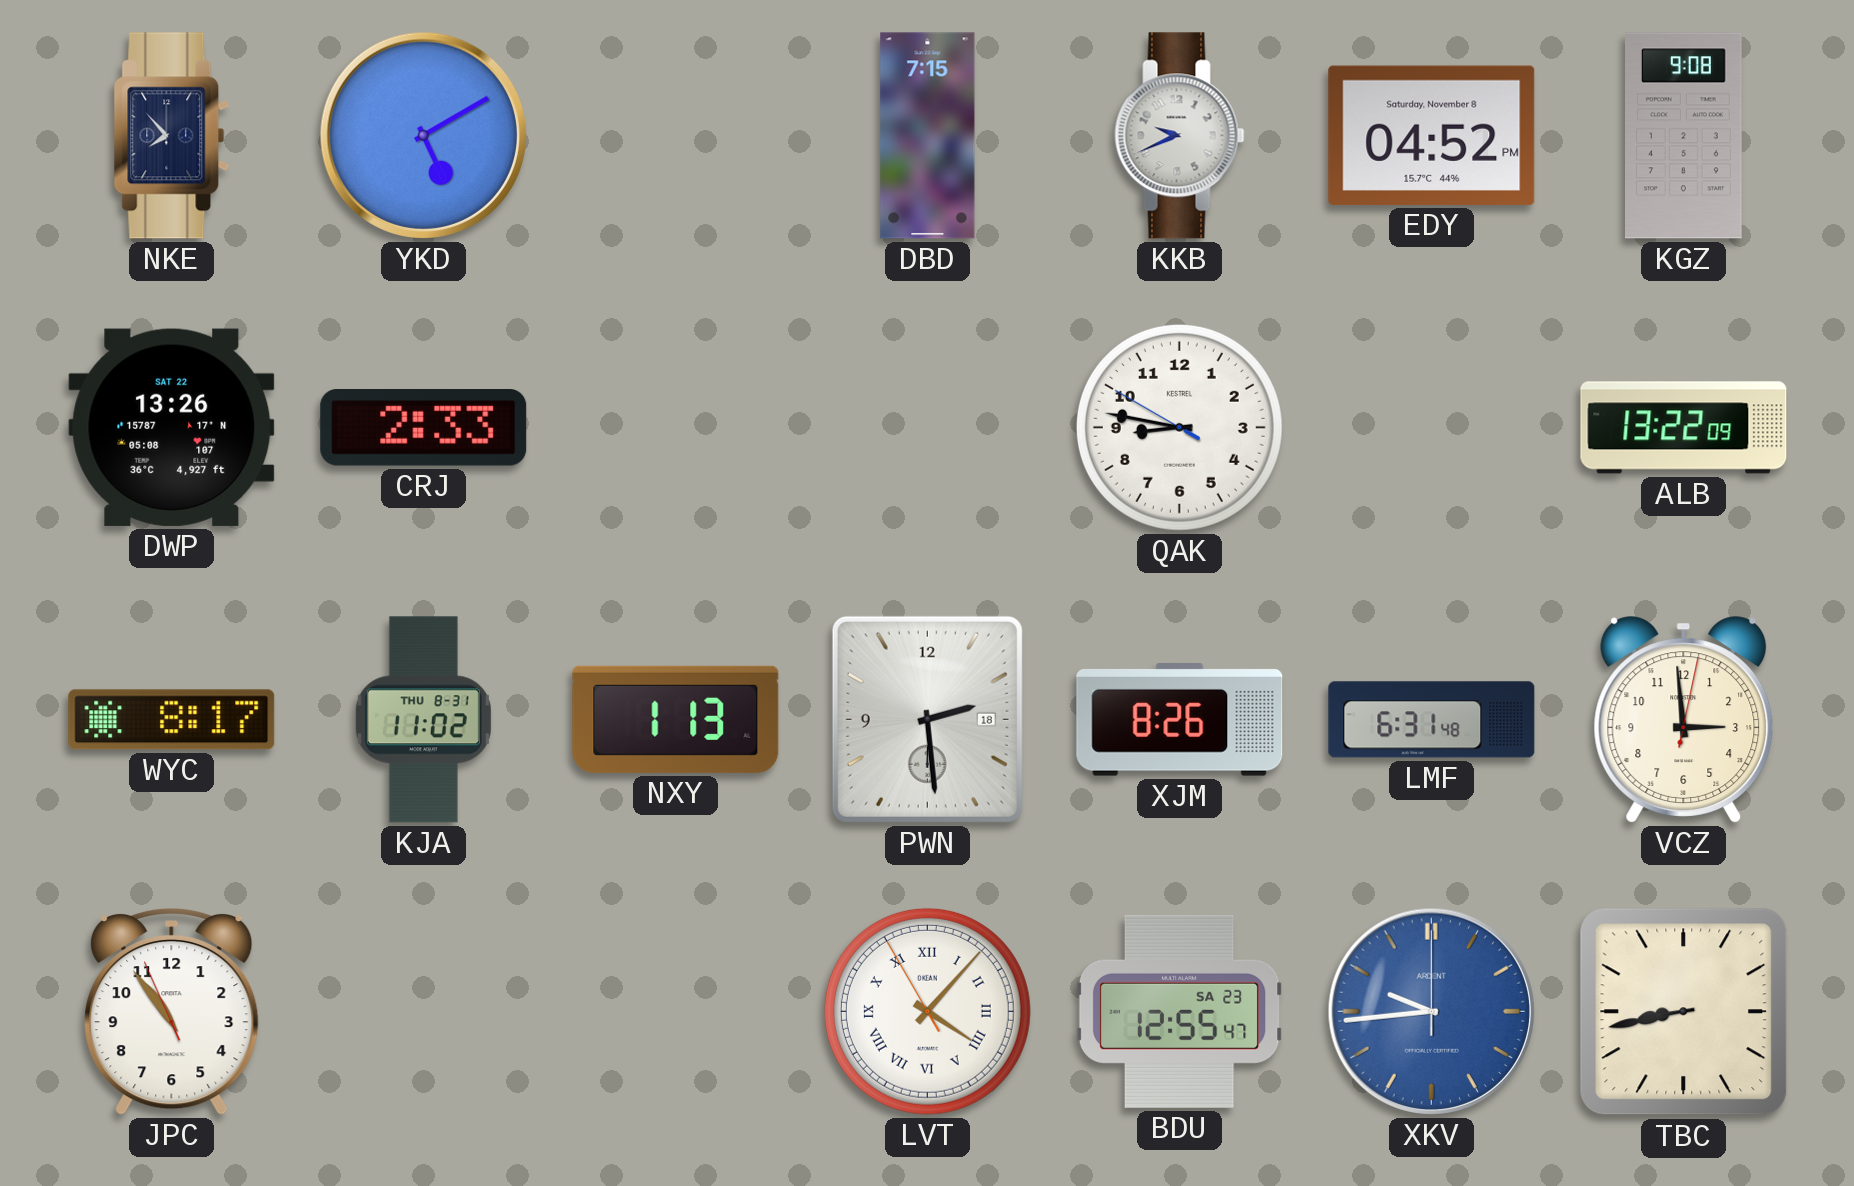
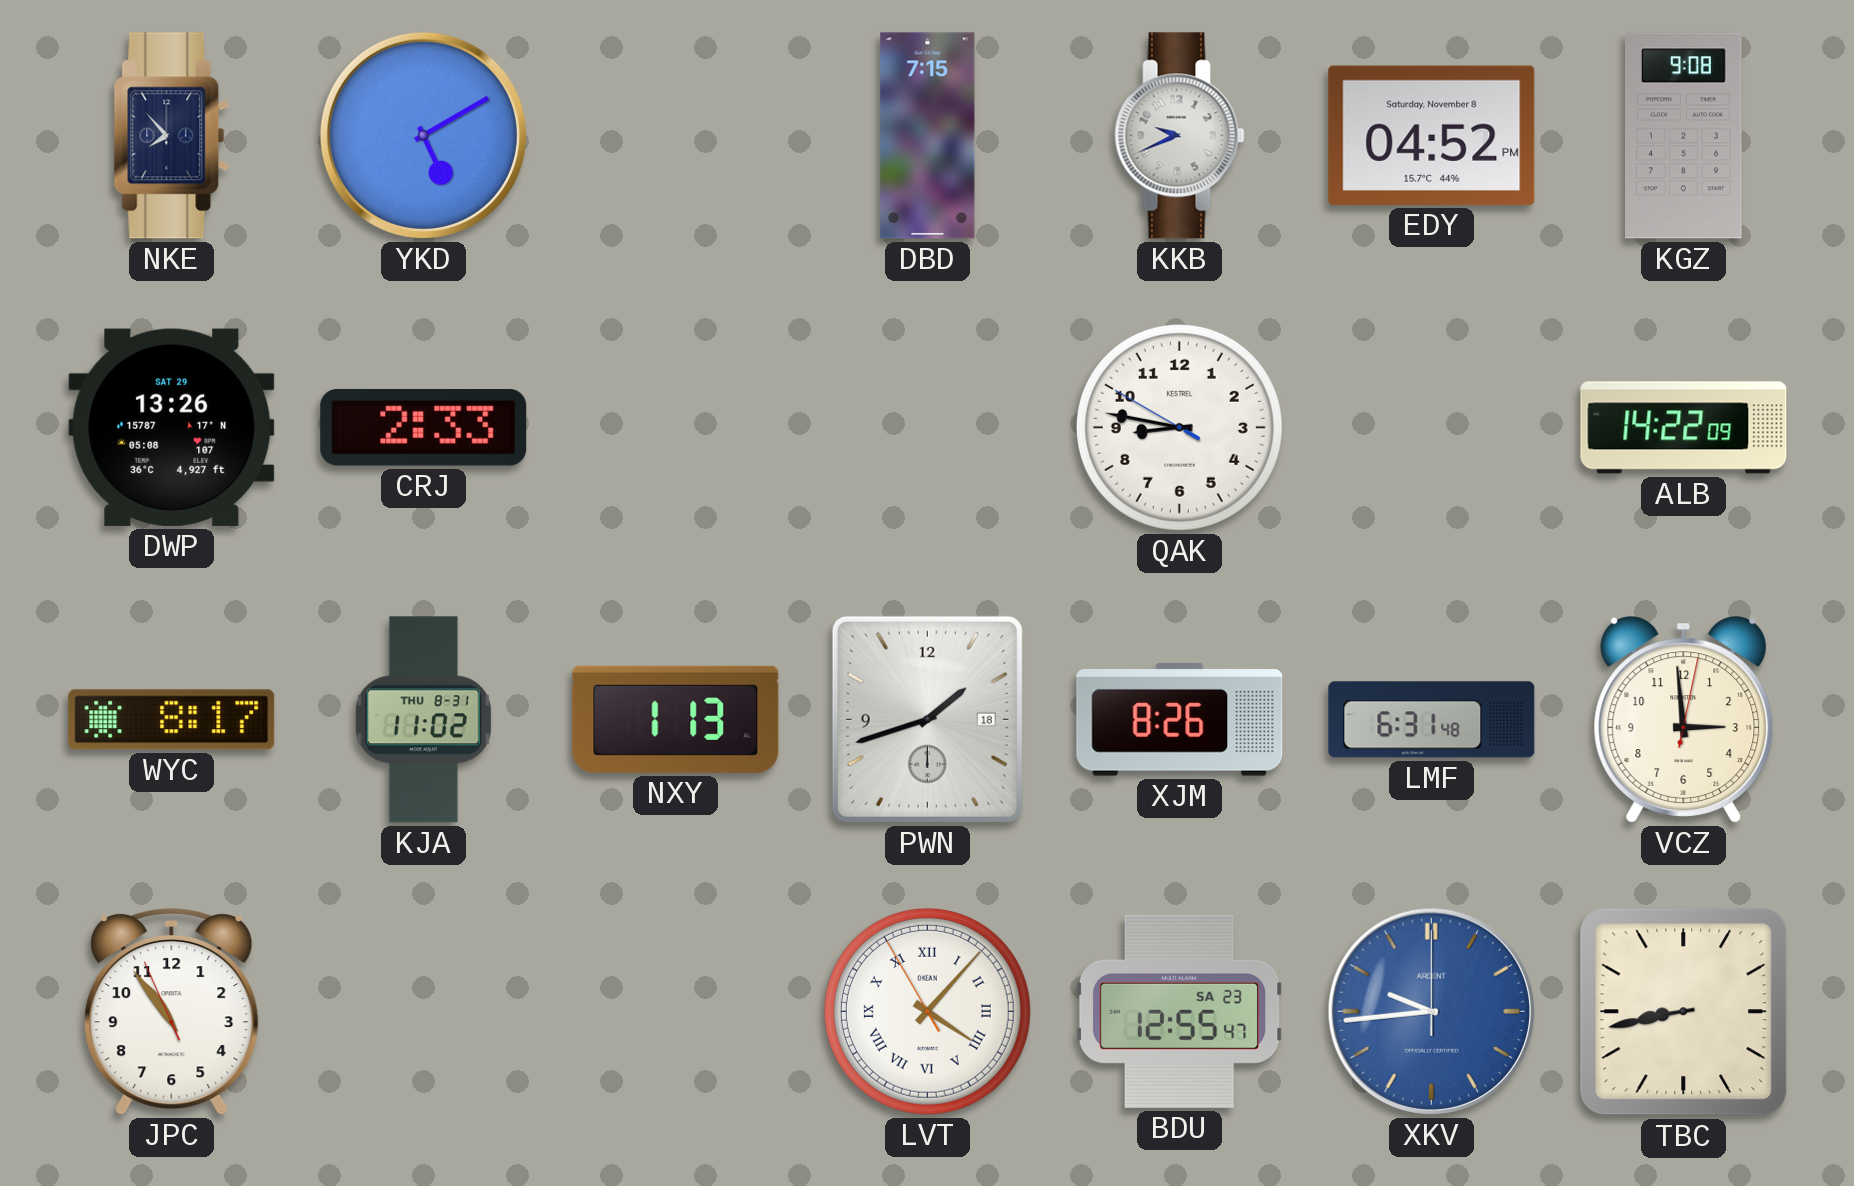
DWP date: SAT 22 -> SAT 29
ALB: 13:22 -> 14:22
PWN: 2:29 -> 1:42
